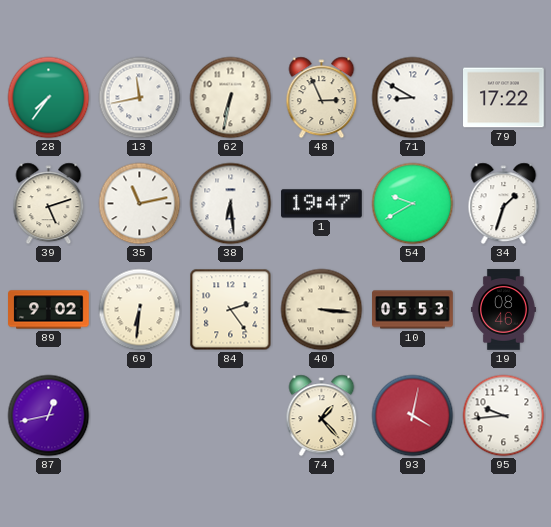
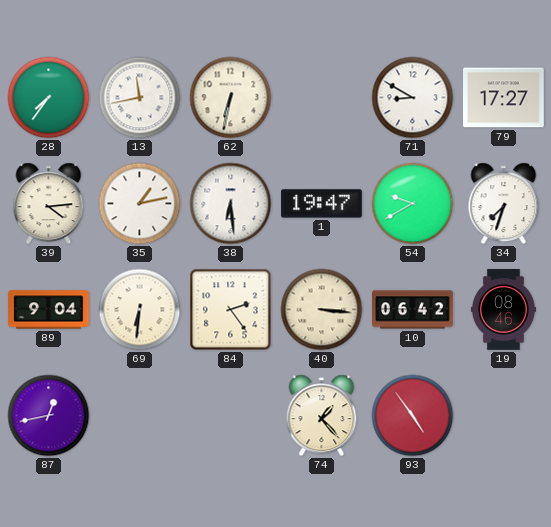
48: 2:56 -> none
79: 17:22 -> 17:27
39: 5:12 -> 4:14
35: 11:13 -> 1:13
34: 1:33 -> 7:33
89: 9:02 -> 9:04
10: 05:53 -> 06:42
93: 4:02 -> 4:54
95: 9:44 -> none
